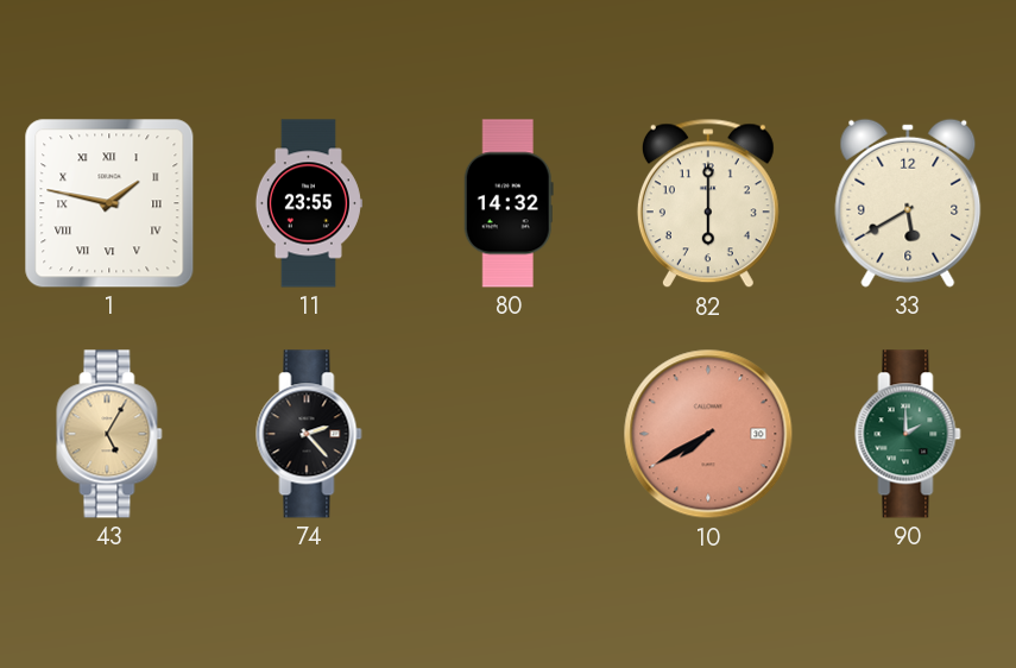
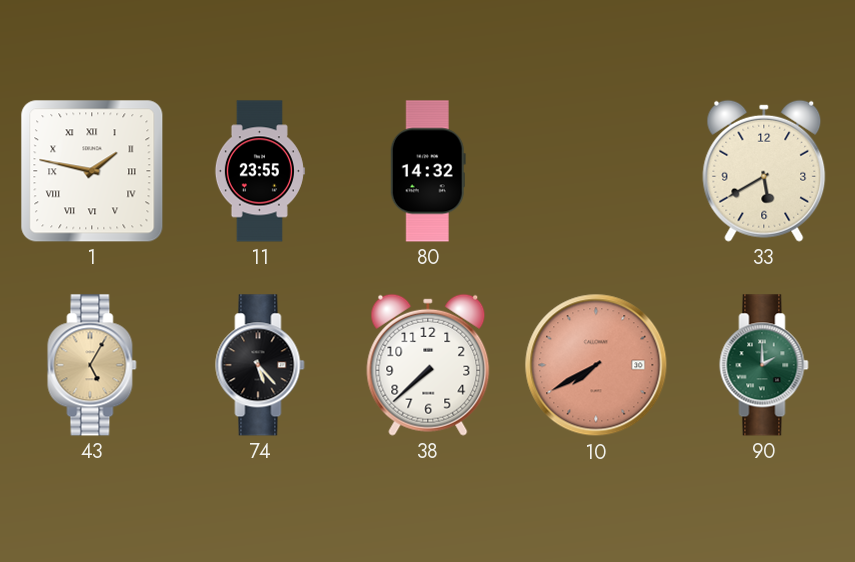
82: 6:00 -> none
74: 2:23 -> 5:23
38: none -> 7:38
